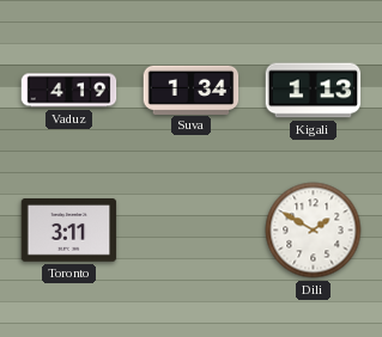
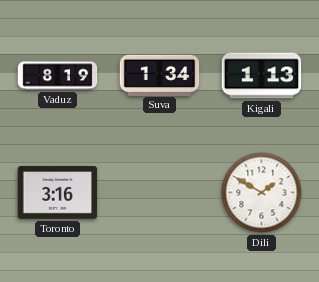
Vaduz: 4:19 -> 8:19
Toronto: 3:11 -> 3:16
